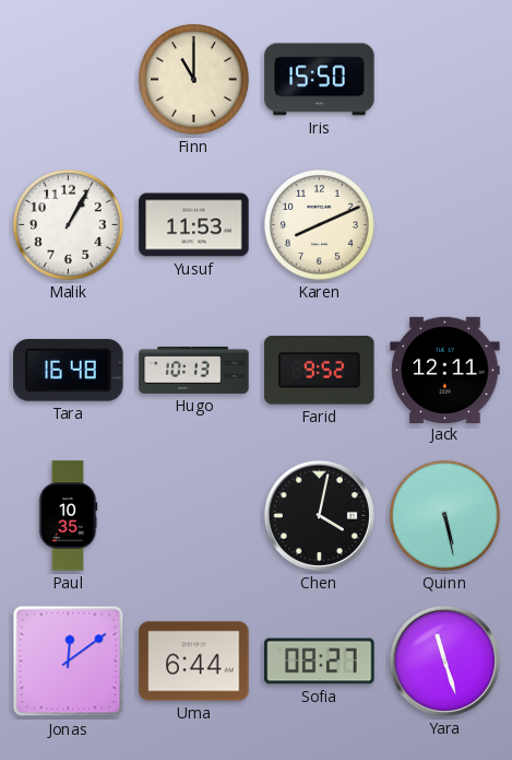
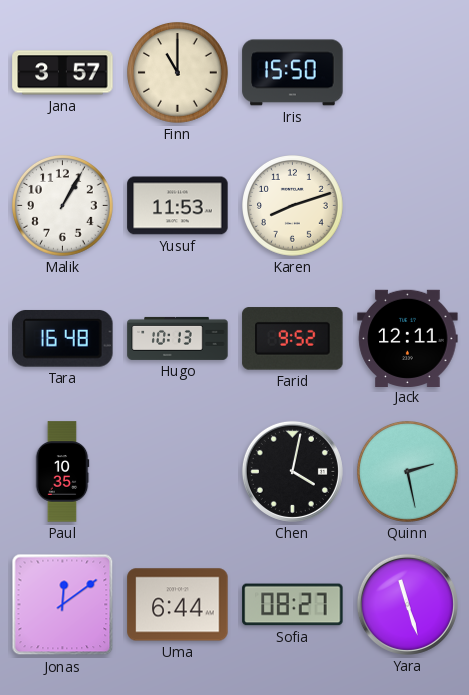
Jana: none -> 3:57
Karen: 8:11 -> 8:12
Quinn: 5:28 -> 2:28
